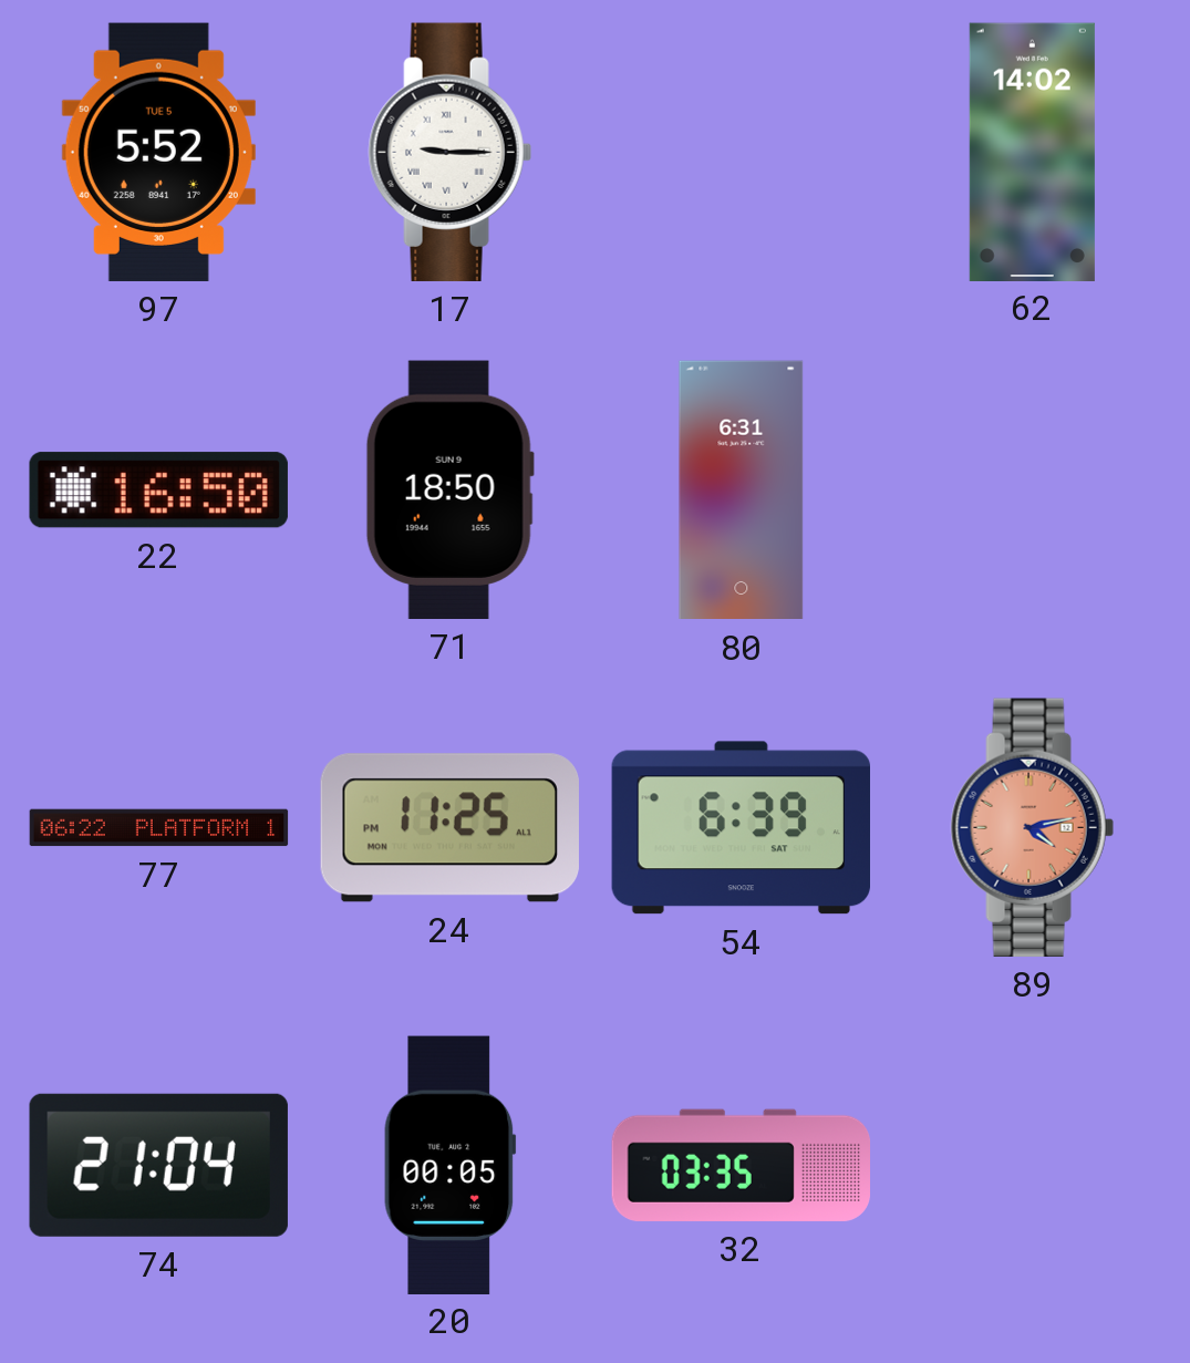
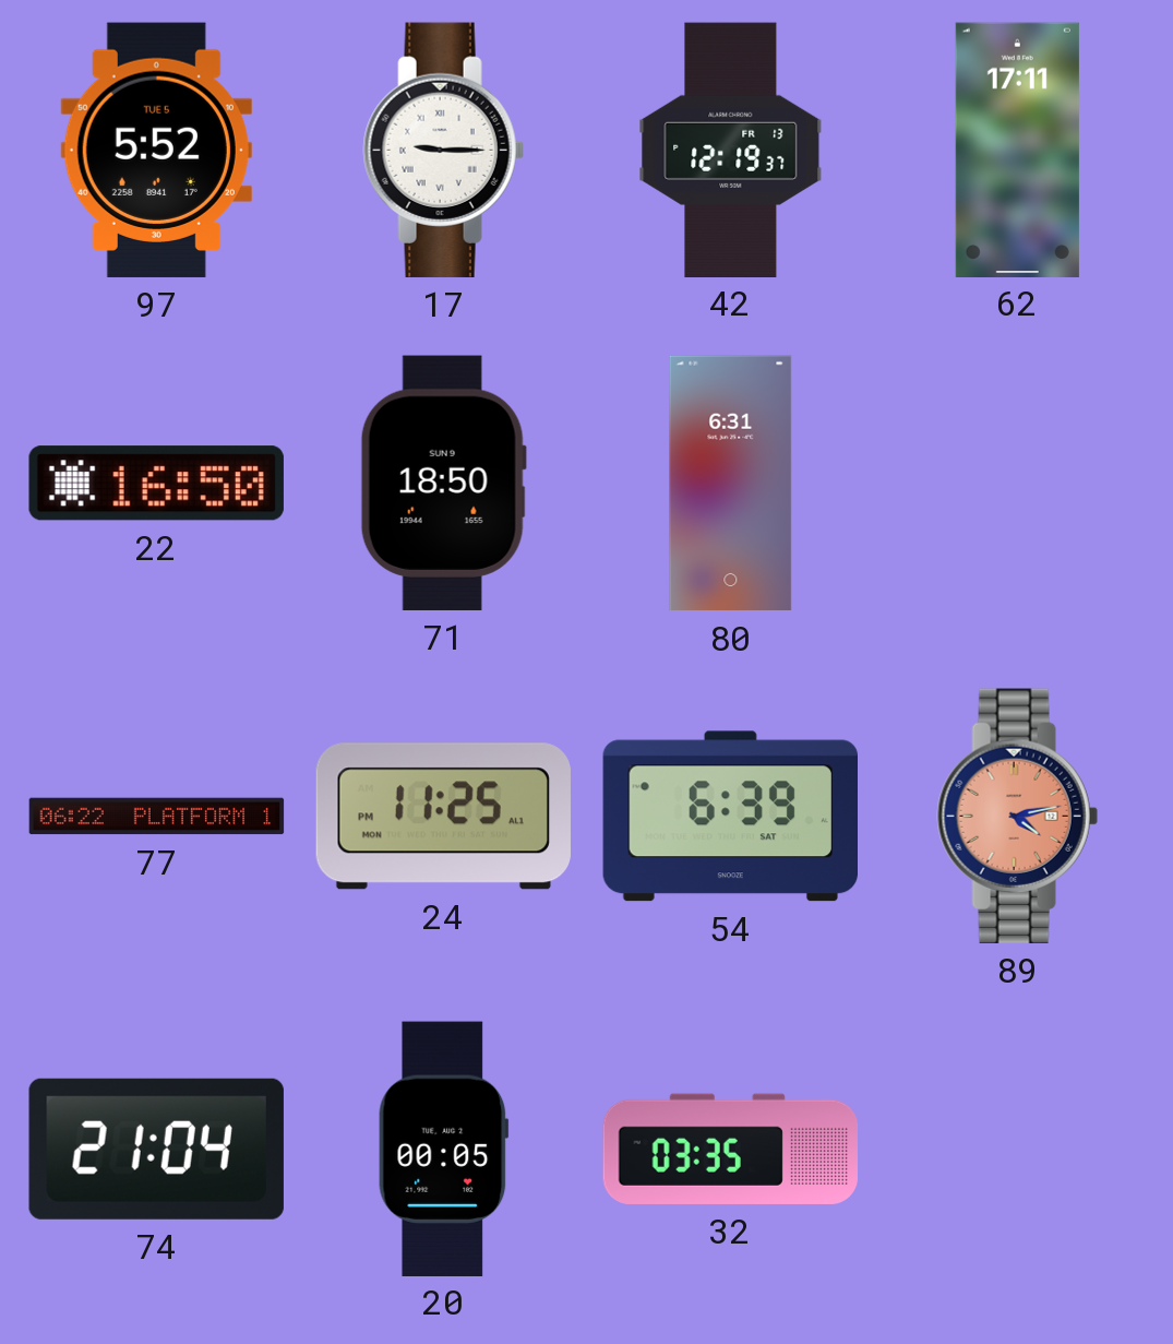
42: none -> 12:19
62: 14:02 -> 17:11
